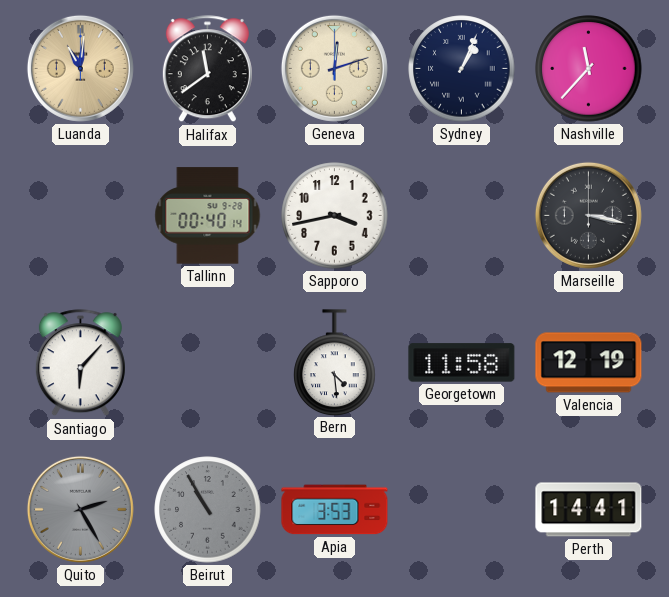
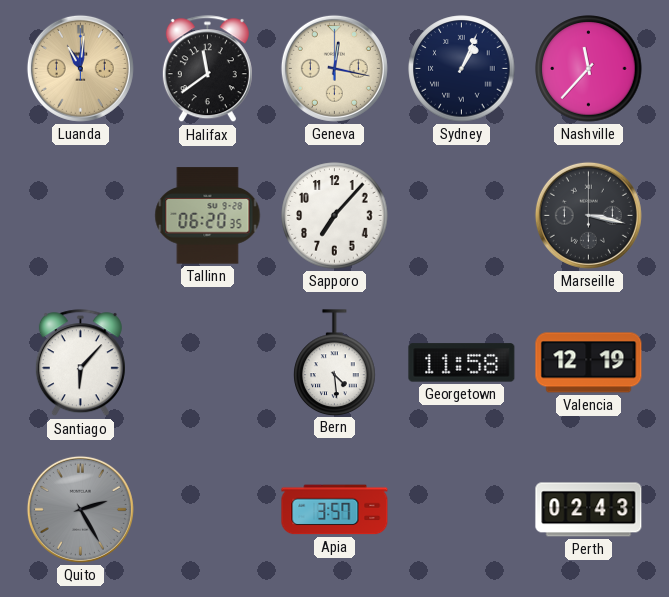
Geneva: 12:12 -> 12:17
Tallinn: 00:40 -> 06:20
Sapporo: 3:43 -> 7:07
Beirut: 10:55 -> none
Apia: 3:53 -> 3:57
Perth: 14:41 -> 02:43
